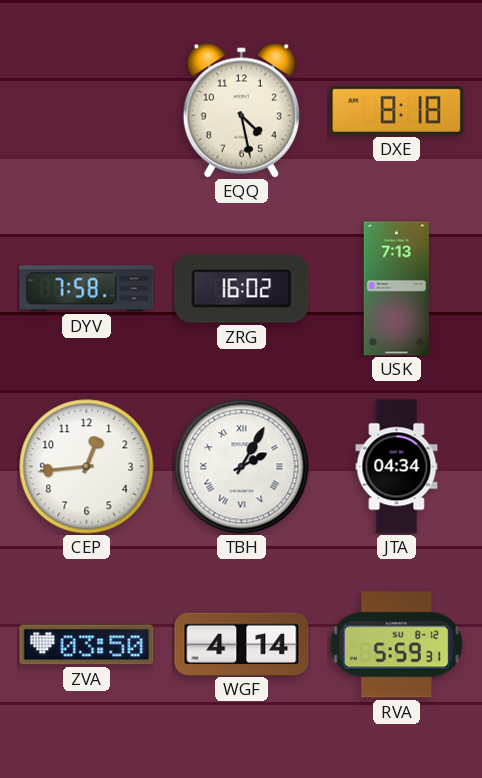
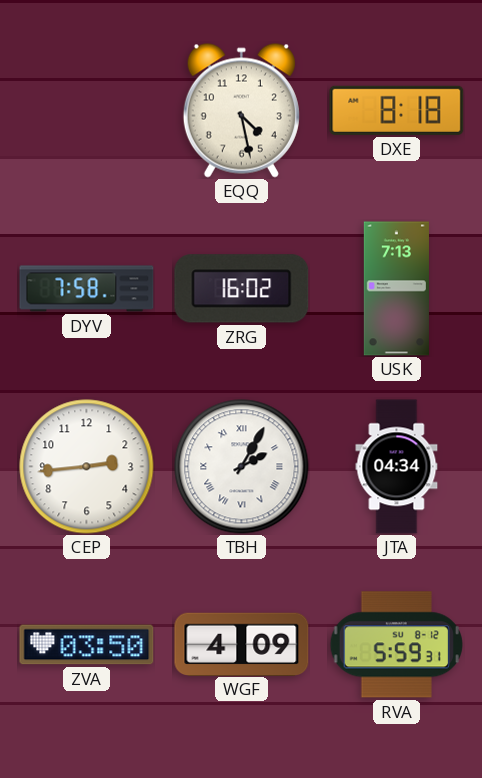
CEP: 12:44 -> 2:44
WGF: 4:14 -> 4:09
